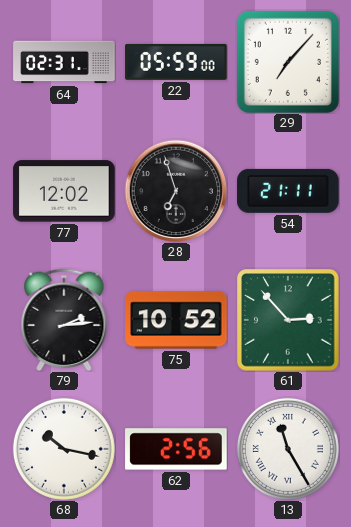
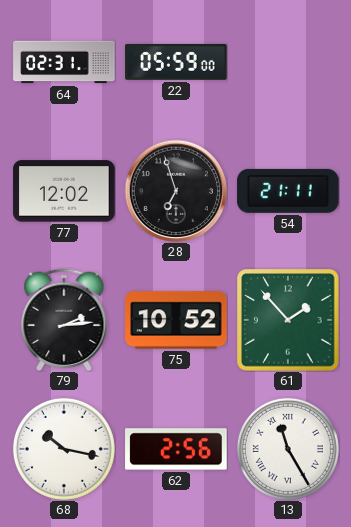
29: 7:07 -> none
61: 2:53 -> 1:53
